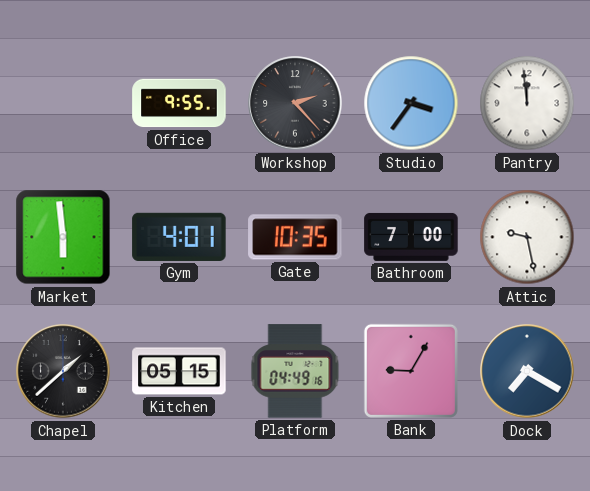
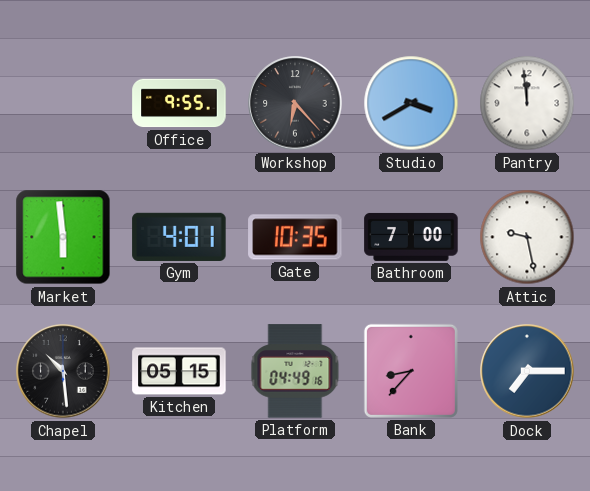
Workshop: 2:23 -> 6:23
Studio: 3:36 -> 3:40
Chapel: 1:38 -> 10:29
Bank: 9:05 -> 8:37
Dock: 7:20 -> 7:15
